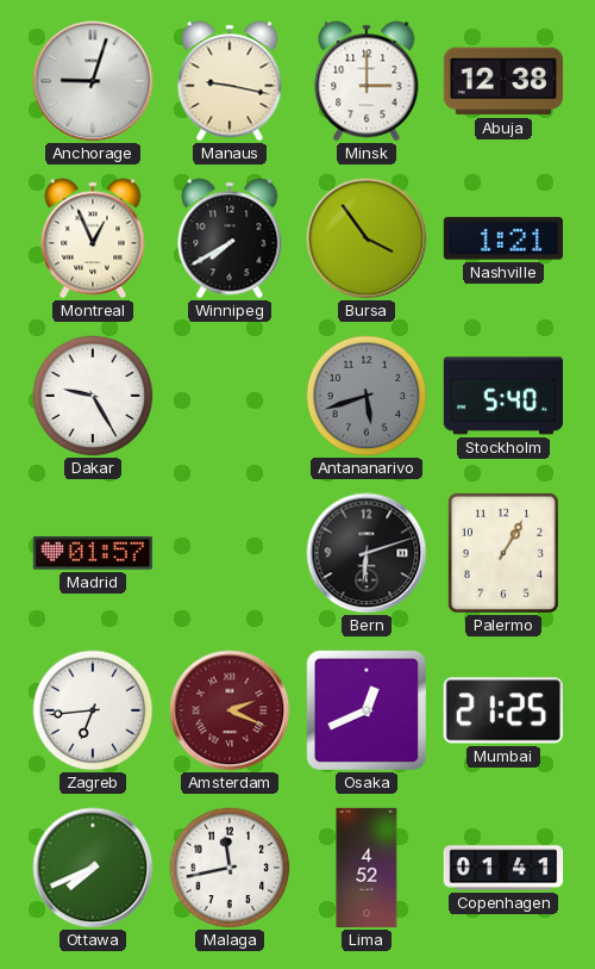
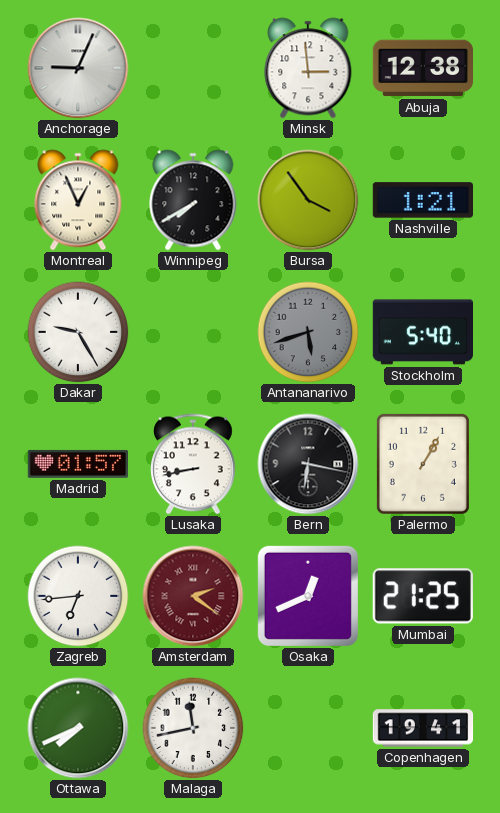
Anchorage: 9:03 -> 9:04
Manaus: 9:17 -> none
Minsk: 3:00 -> 2:59
Lusaka: none -> 8:43
Bern: 6:12 -> 6:17
Amsterdam: 2:19 -> 2:21
Lima: 4:52 -> none
Copenhagen: 01:41 -> 19:41
